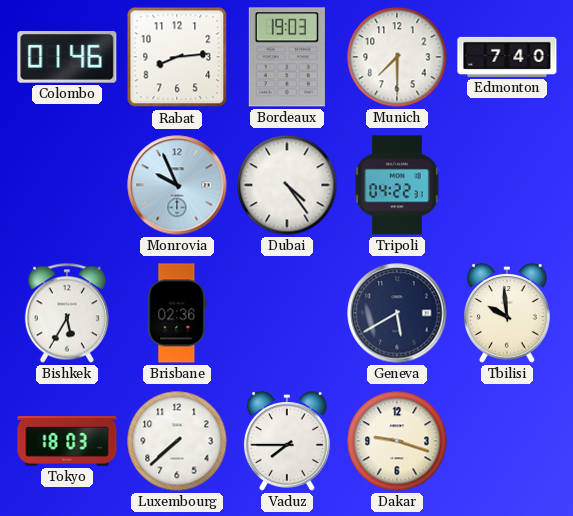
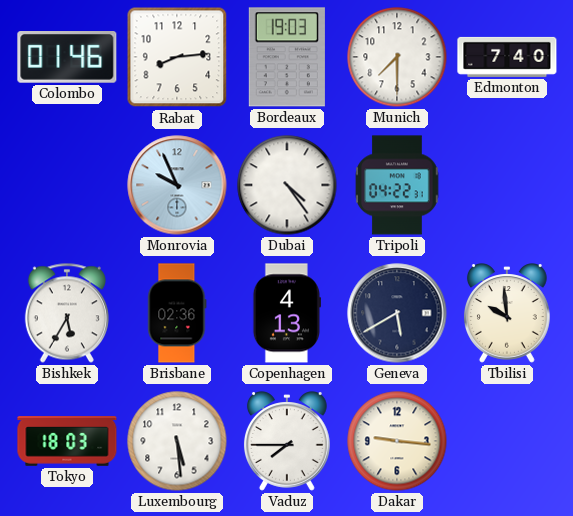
Copenhagen: none -> 4:13
Luxembourg: 7:38 -> 5:29
Dakar: 9:18 -> 9:16
